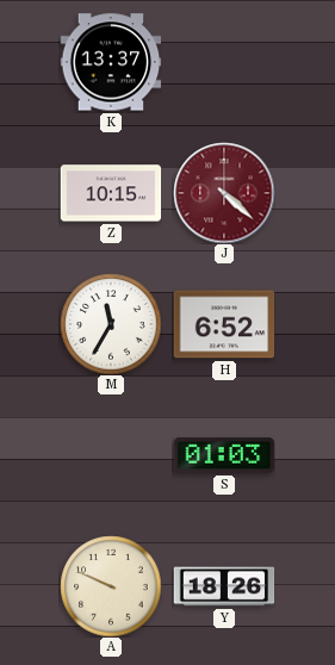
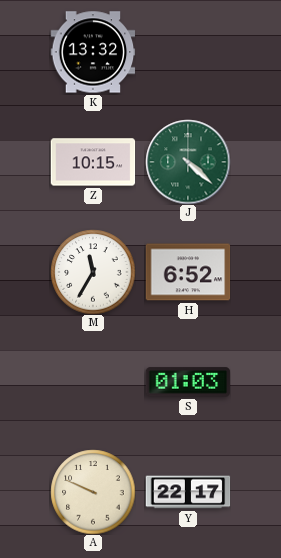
K: 13:37 -> 13:32
J dial: burgundy -> green
Y: 18:26 -> 22:17
